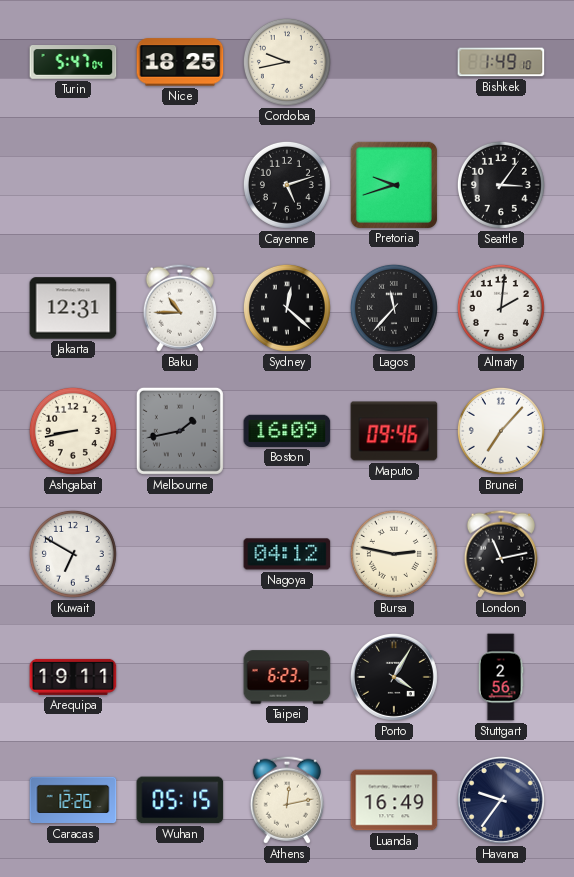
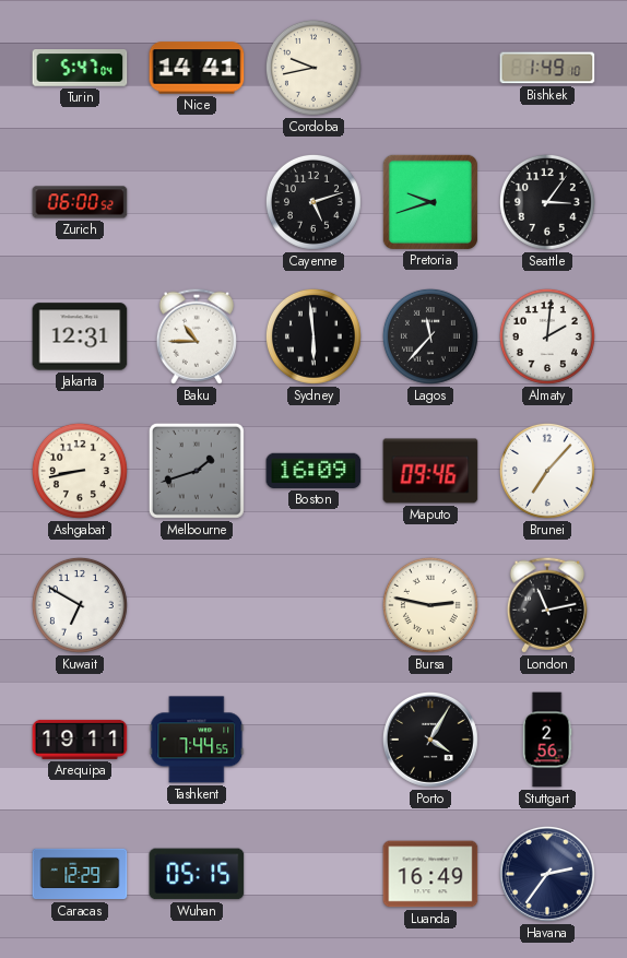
Nice: 18:25 -> 14:41
Zurich: none -> 06:00
Sydney: 12:22 -> 5:59
Melbourne: 1:43 -> 1:42
Nagoya: 04:12 -> none
Tashkent: none -> 7:44
Taipei: 6:23 -> none
Caracas: 12:26 -> 12:29
Athens: 12:13 -> none
Havana: 9:36 -> 2:36
